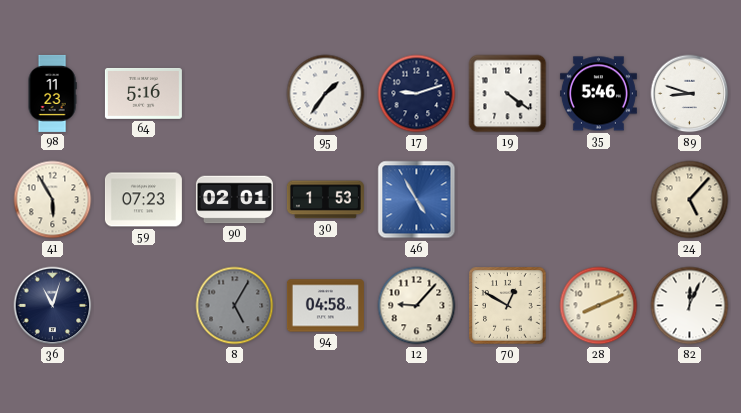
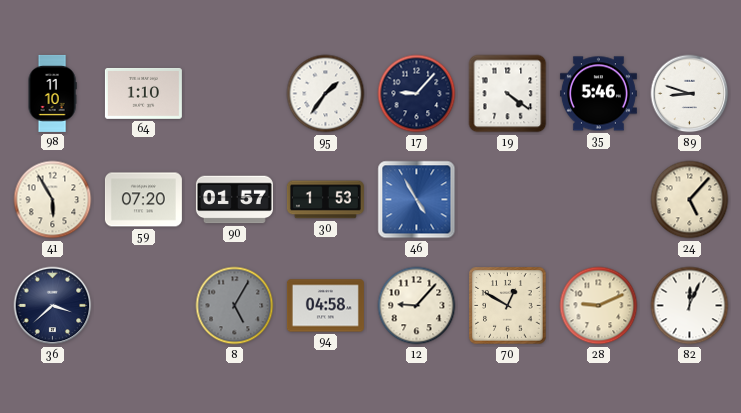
98: 11:23 -> 11:10
64: 5:16 -> 1:10
17: 9:12 -> 9:07
59: 07:23 -> 07:20
90: 02:01 -> 01:57
36: 11:03 -> 3:38
28: 8:11 -> 9:11
